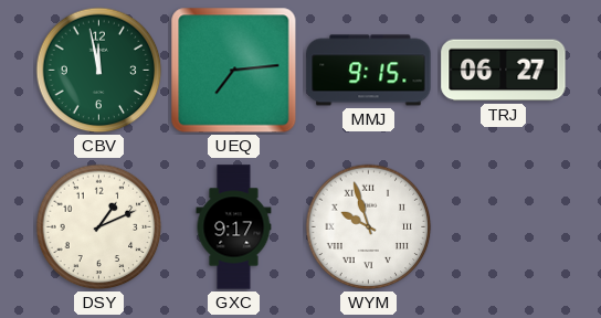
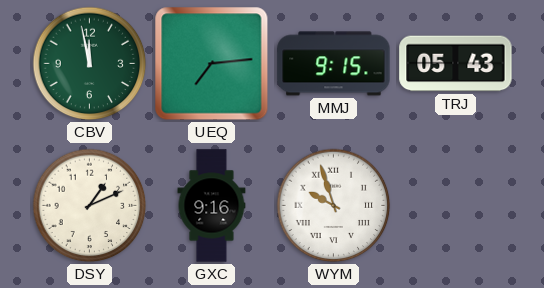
TRJ: 06:27 -> 05:43
GXC: 9:17 -> 9:16
